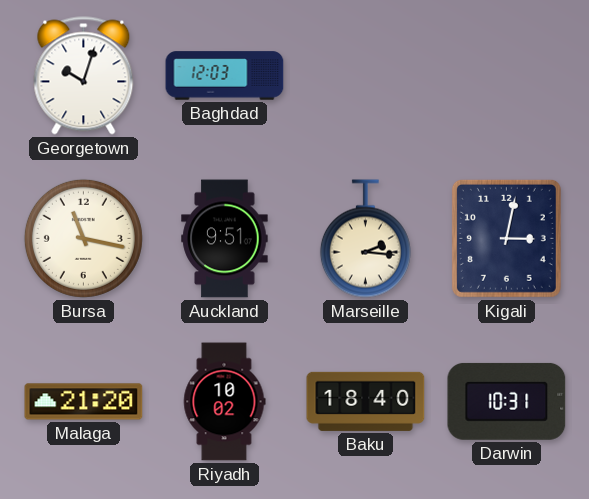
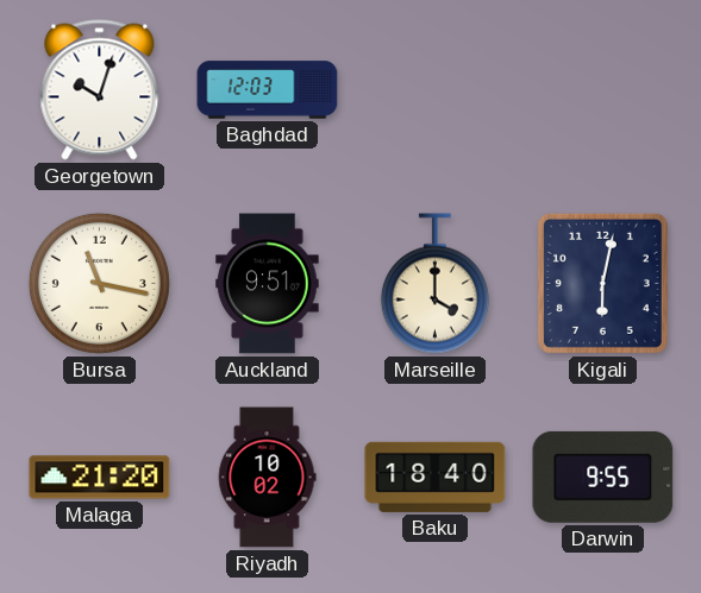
Marseille: 2:16 -> 4:00
Kigali: 3:02 -> 6:02
Darwin: 10:31 -> 9:55
